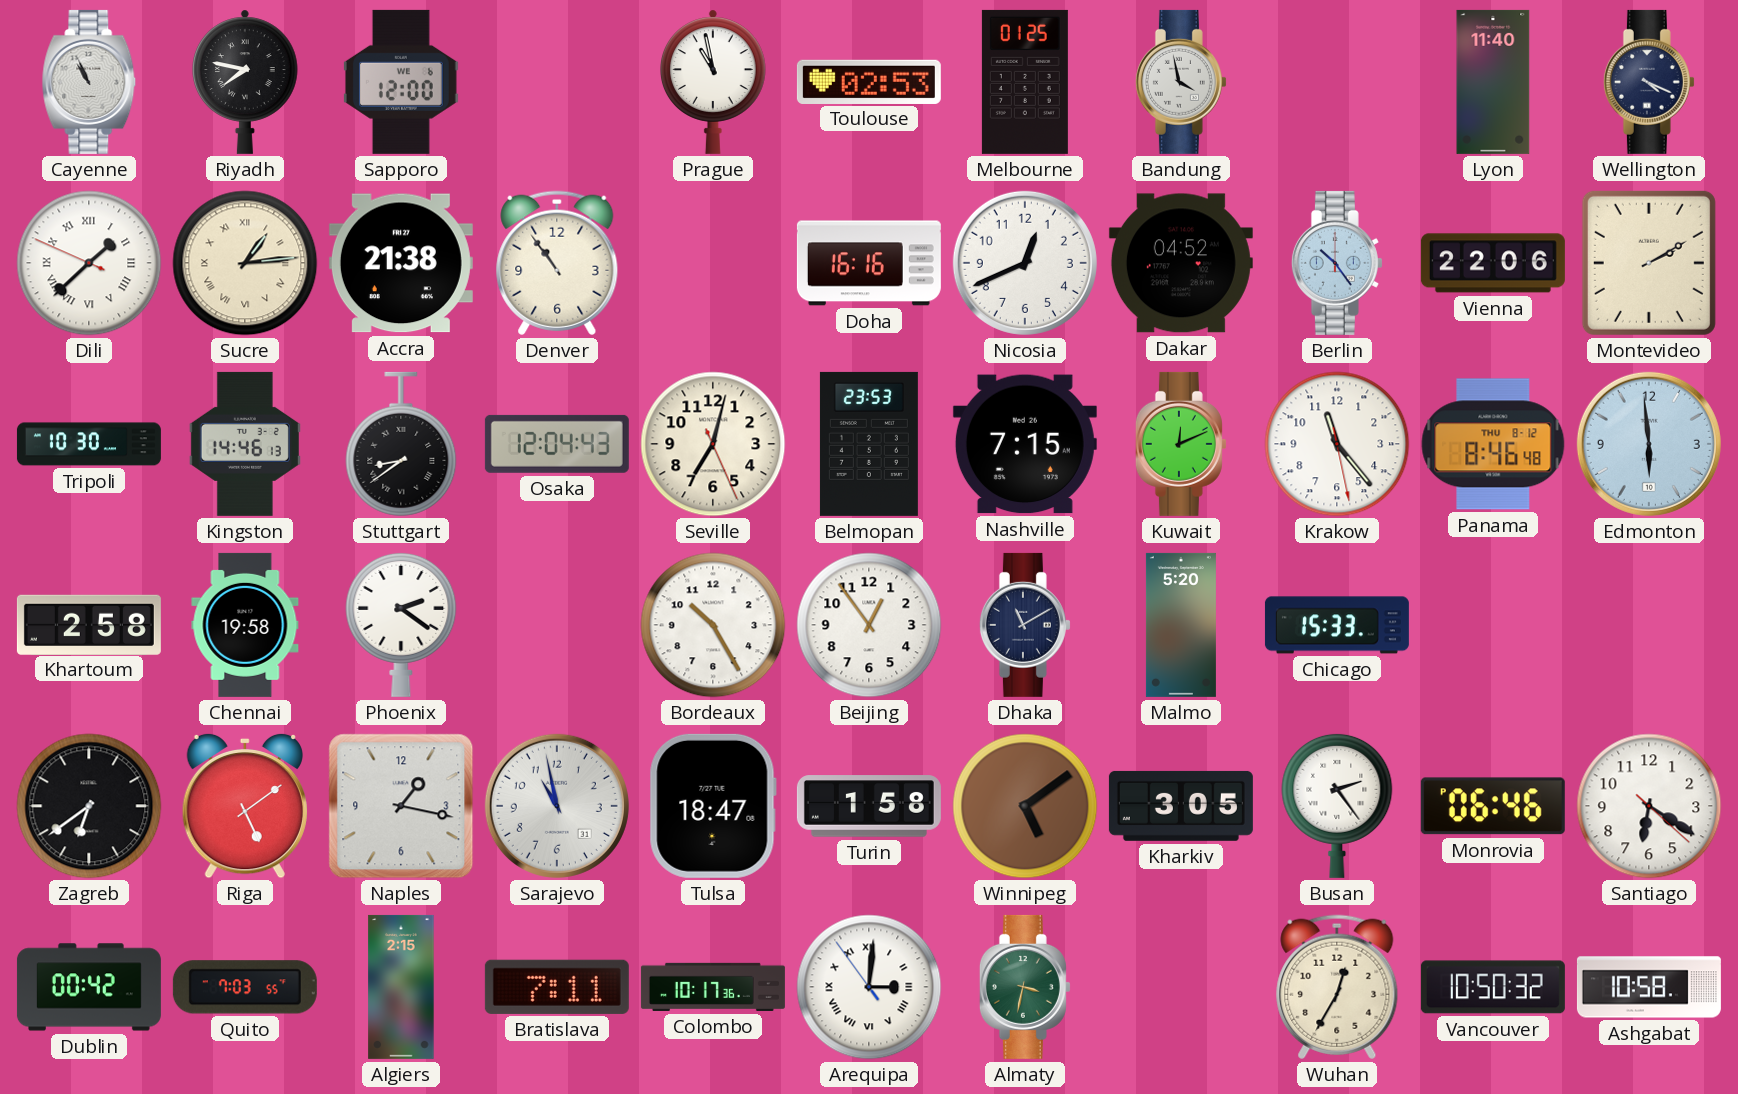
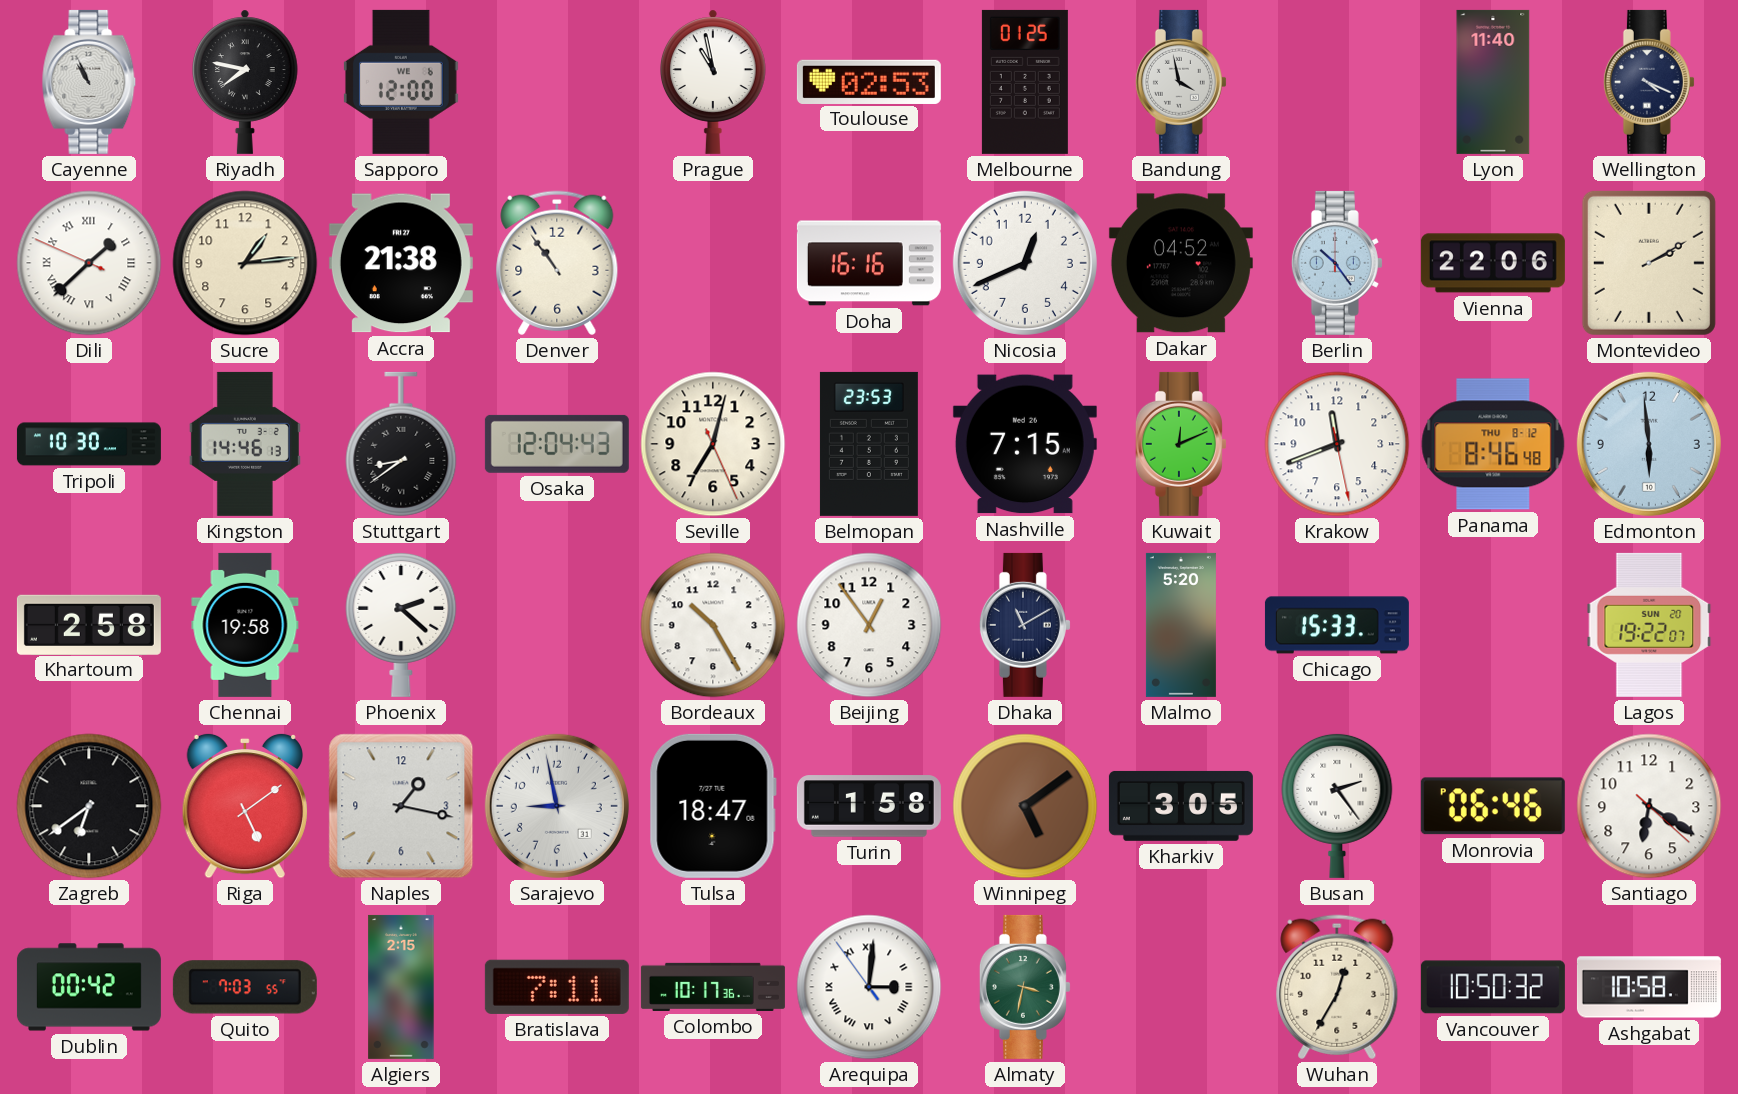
Sucre numerals: Roman -> Arabic
Krakow: 11:23 -> 11:41
Phoenix: 2:21 -> 2:22
Lagos: none -> 19:22
Sarajevo: 10:58 -> 8:58
